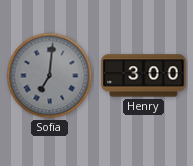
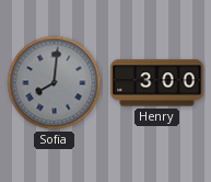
Sofia: 7:01 -> 8:01
